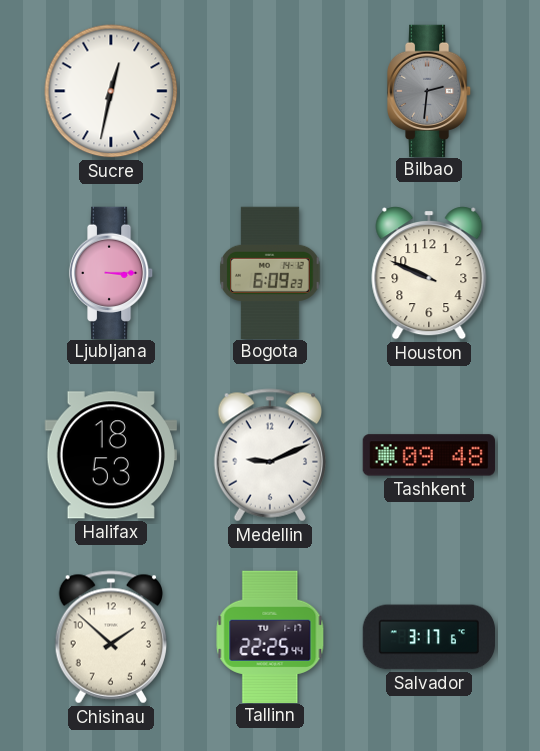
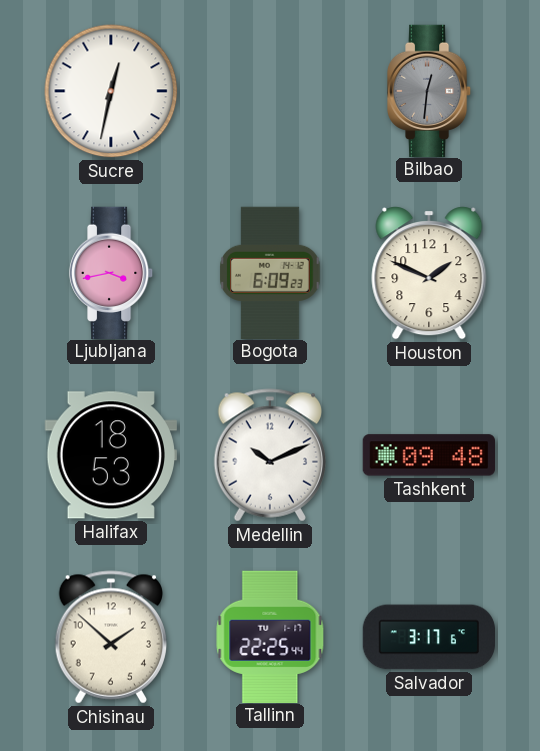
Bilbao: 2:31 -> 12:31
Ljubljana: 3:15 -> 3:43
Houston: 9:49 -> 1:49
Medellin: 9:11 -> 10:11
